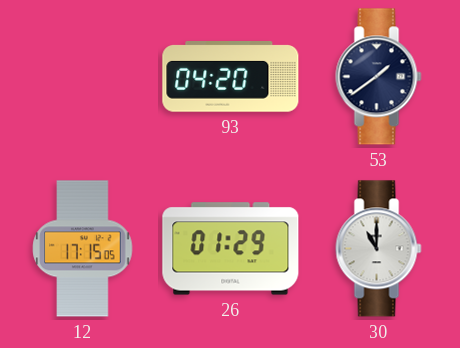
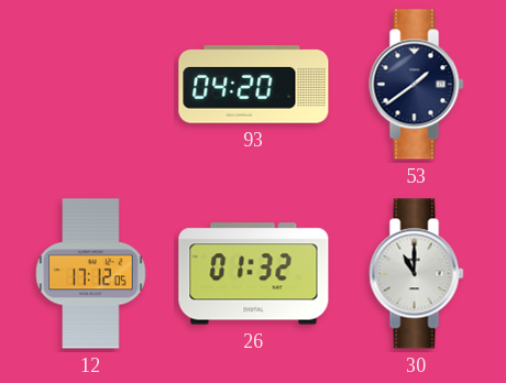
12: 17:15 -> 17:12
26: 01:29 -> 01:32
